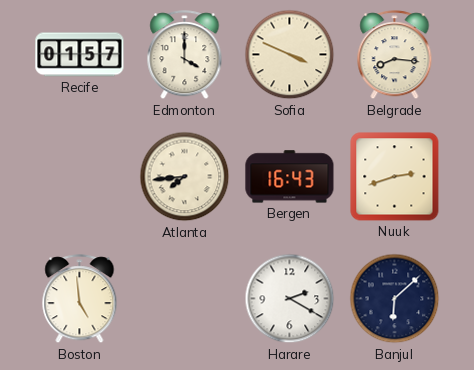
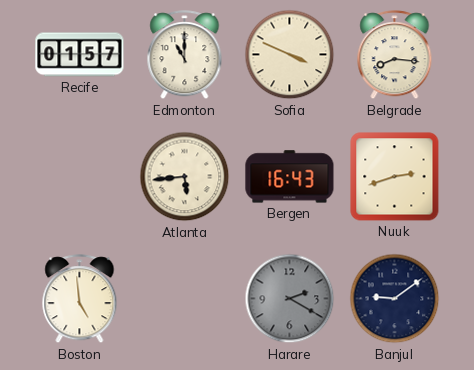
Edmonton: 4:00 -> 11:00
Atlanta: 7:44 -> 5:44
Harare dial: white -> grey
Banjul: 6:08 -> 9:09
